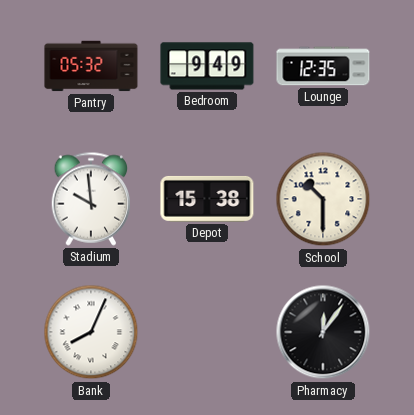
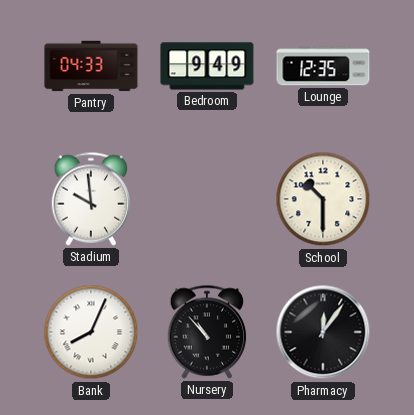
Pantry: 05:32 -> 04:33
Depot: 15:38 -> none
Nursery: none -> 10:53
